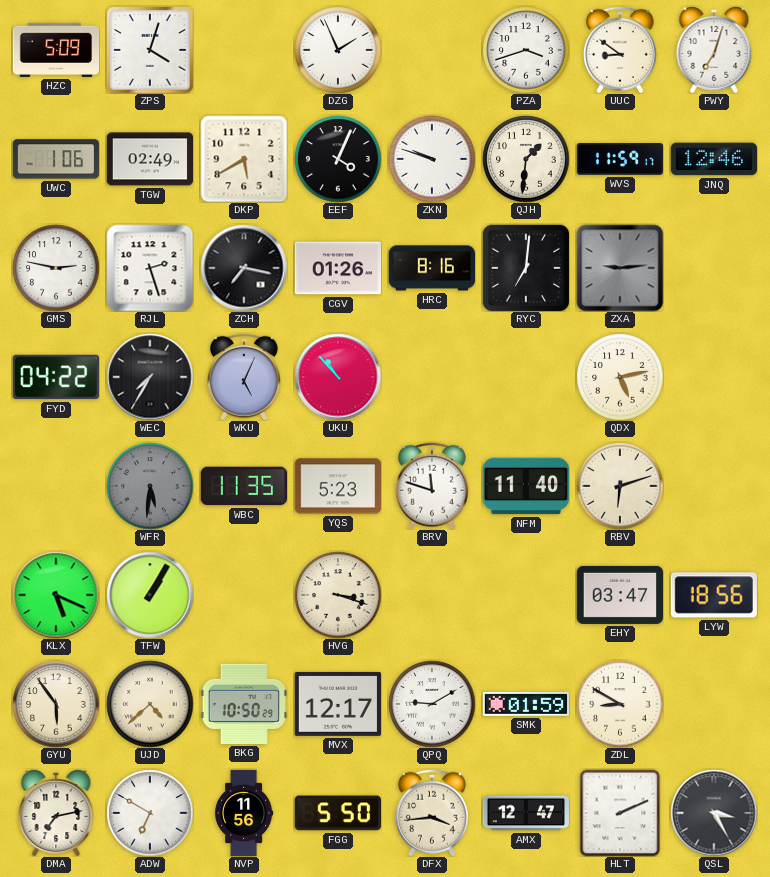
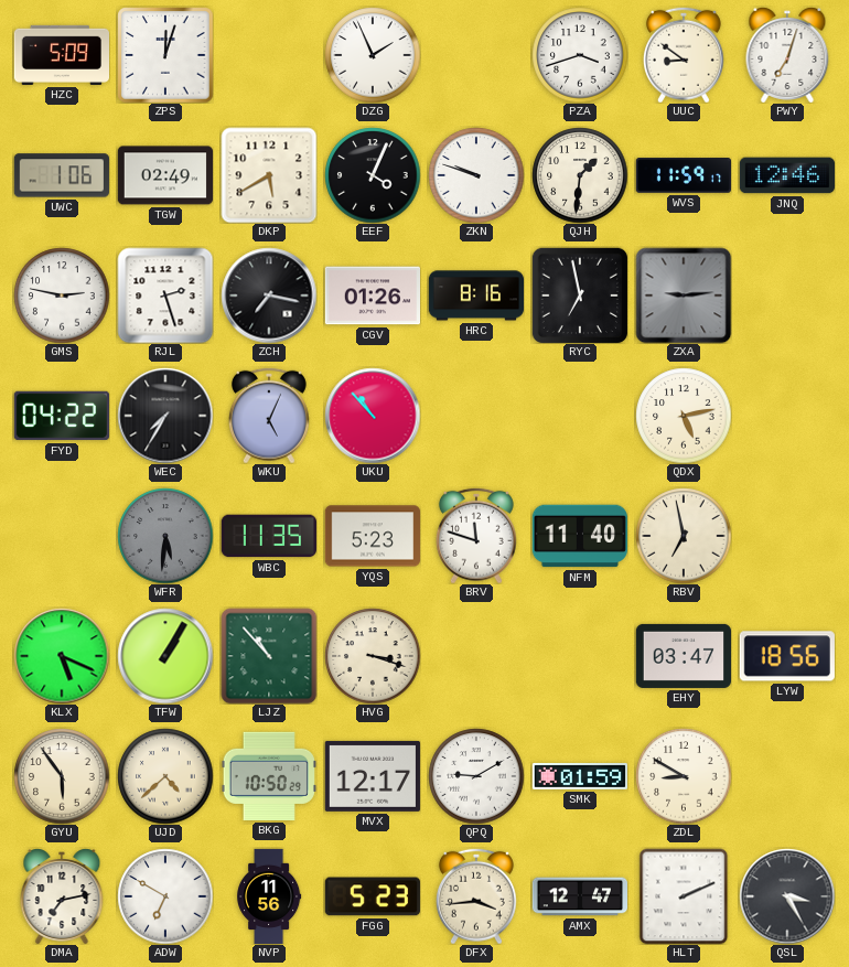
ZPS: 4:03 -> 12:03
RYC: 7:01 -> 6:58
RBV: 6:12 -> 6:58
LJZ: none -> 10:53
FGG: 5:50 -> 5:23
